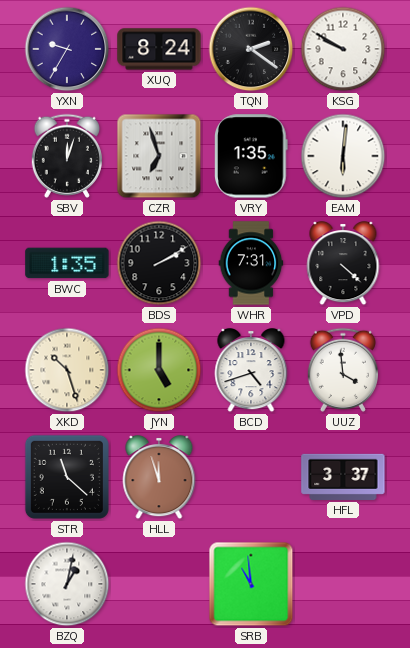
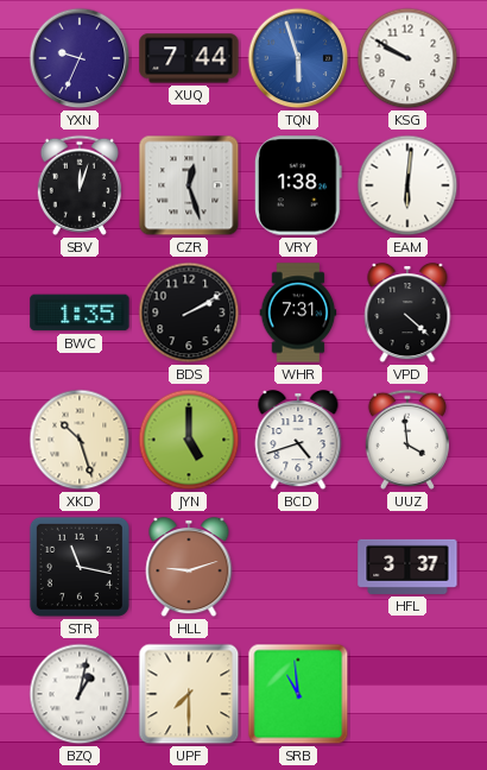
YXN: 9:35 -> 9:34
XUQ: 8:24 -> 7:44
TQN: 2:21 -> 5:57
TQN dial: black -> blue
CZR: 6:57 -> 12:27
VRY: 1:35 -> 1:38
STR: 11:22 -> 11:17
HLL: 11:57 -> 9:12
UPF: none -> 7:30
